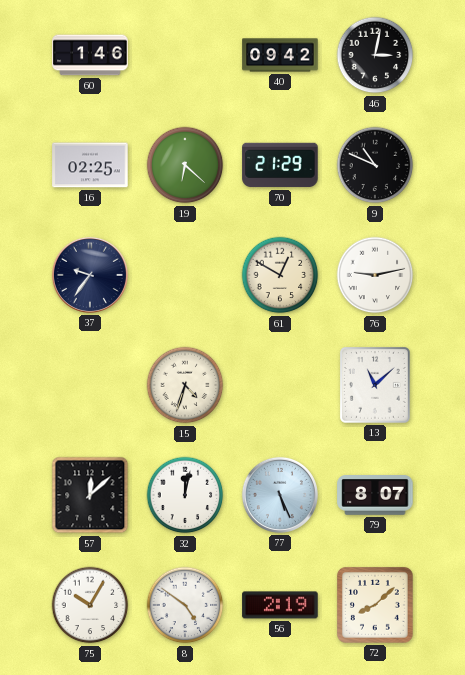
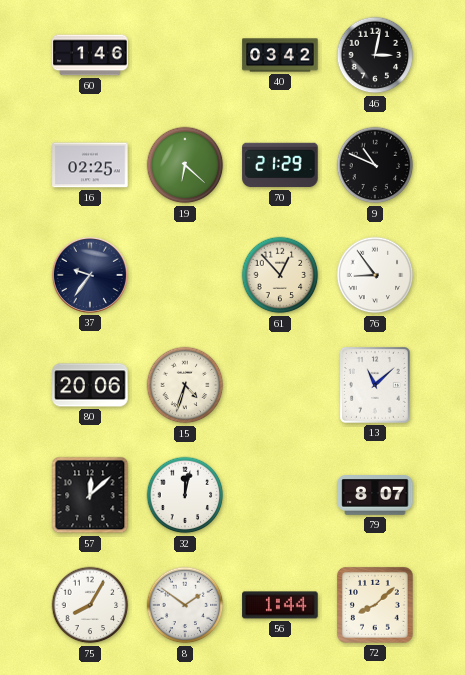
40: 09:42 -> 03:42
61: 12:50 -> 12:53
76: 9:13 -> 8:54
80: none -> 20:06
77: 5:26 -> none
75: 10:05 -> 8:05
8: 4:51 -> 1:51
56: 2:19 -> 1:44
